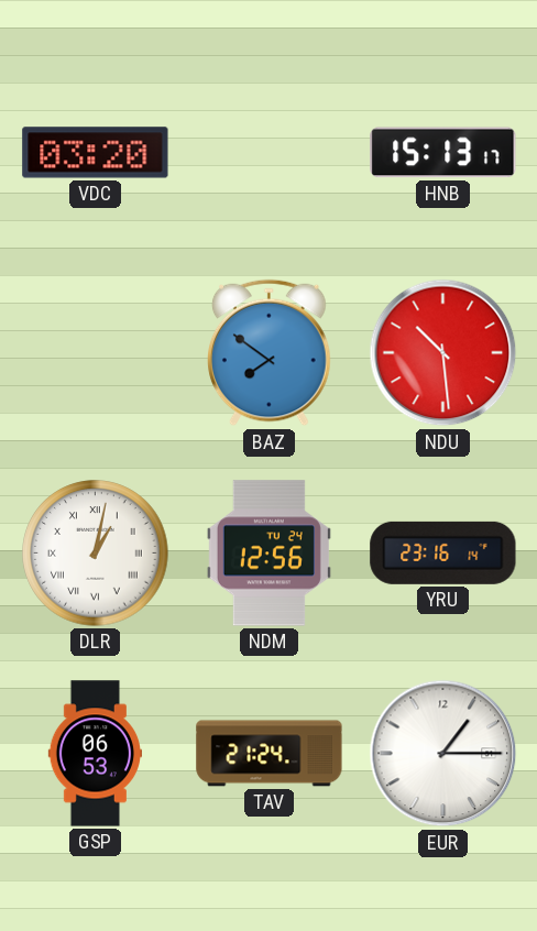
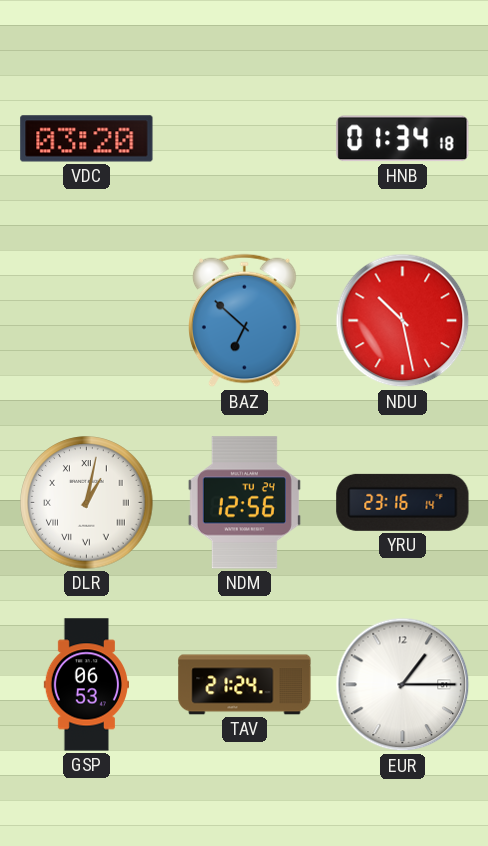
HNB: 15:13 -> 01:34
BAZ: 7:51 -> 6:52
NDU: 10:29 -> 10:28
